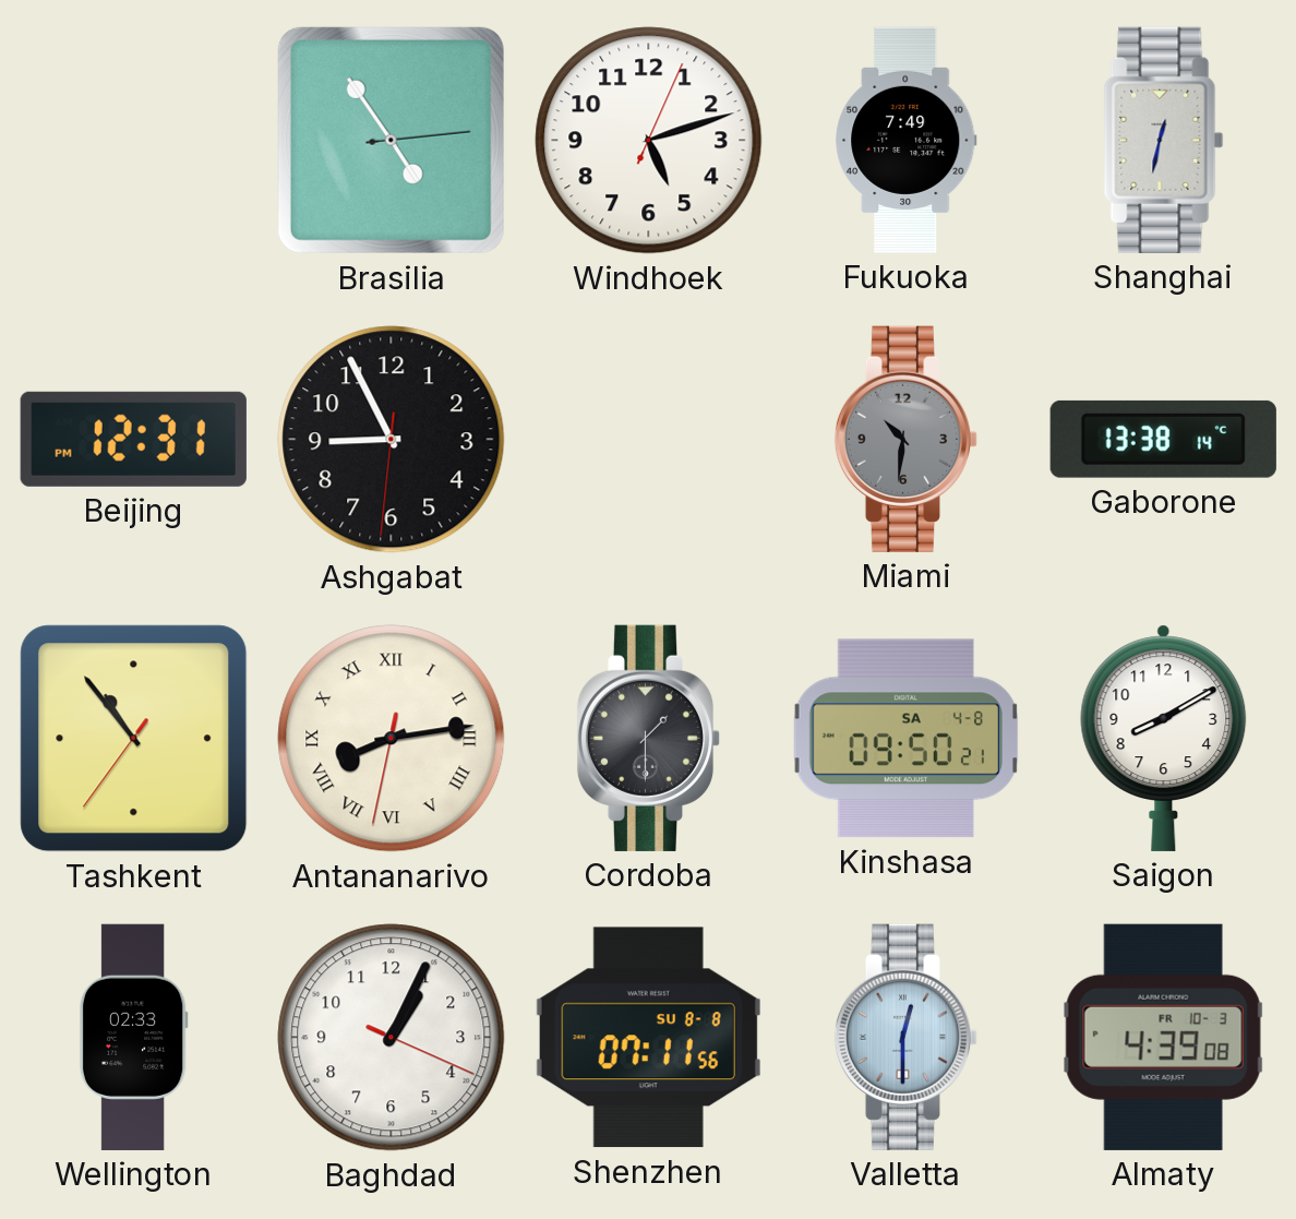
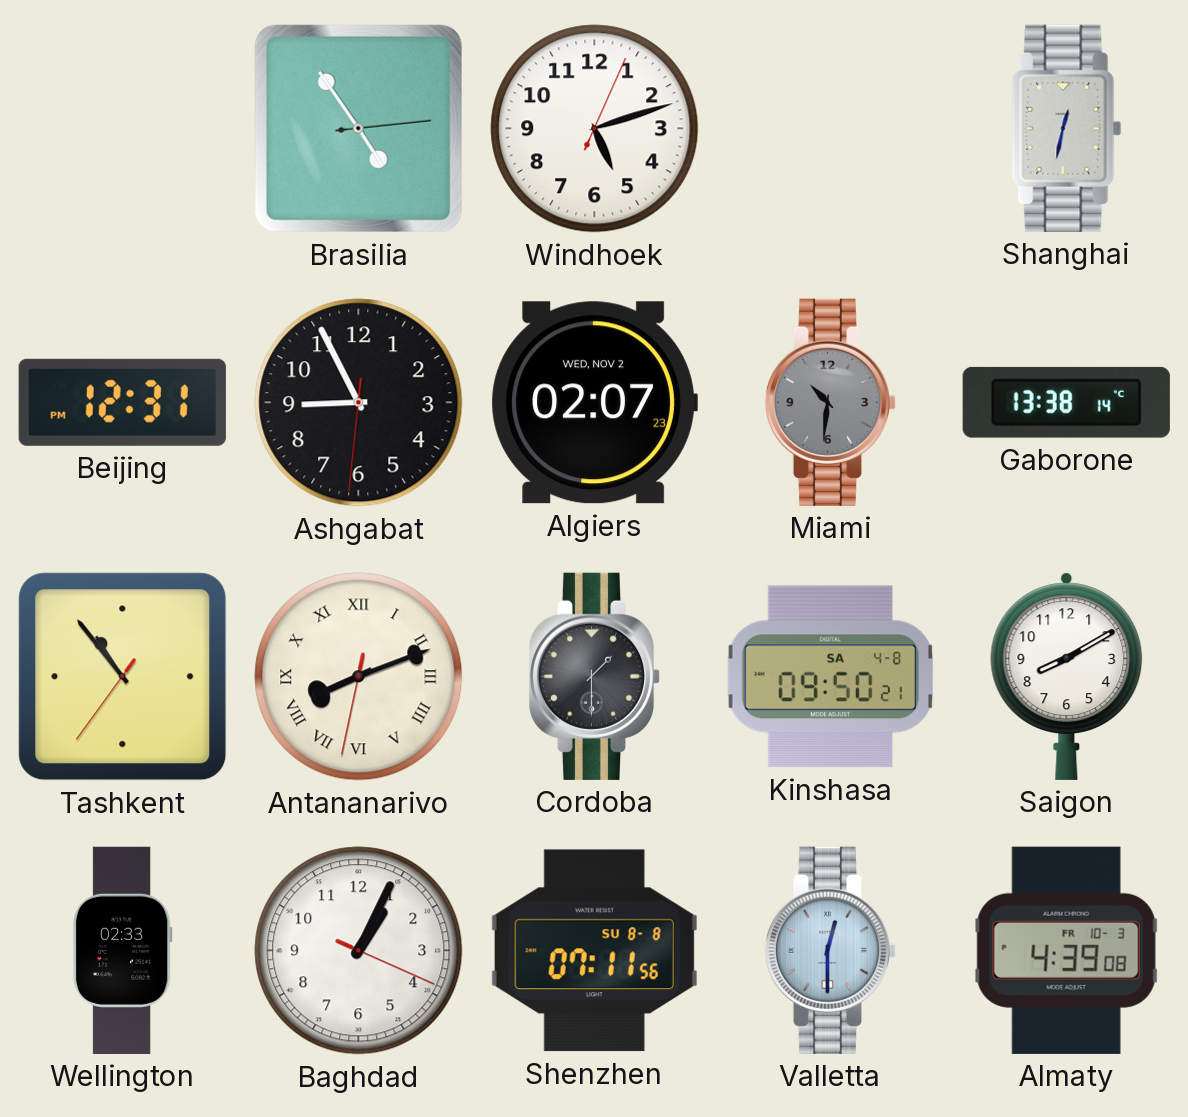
Fukuoka: 7:49 -> none
Algiers: none -> 02:07
Antananarivo: 8:13 -> 8:11
